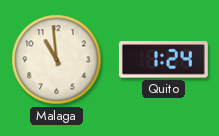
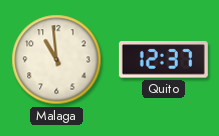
Quito: 1:24 -> 12:37
